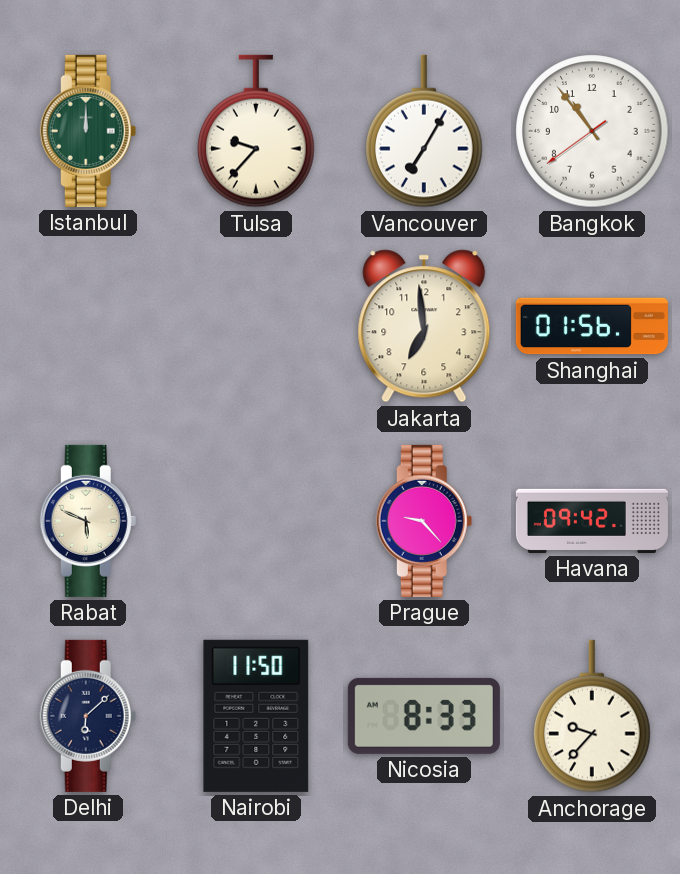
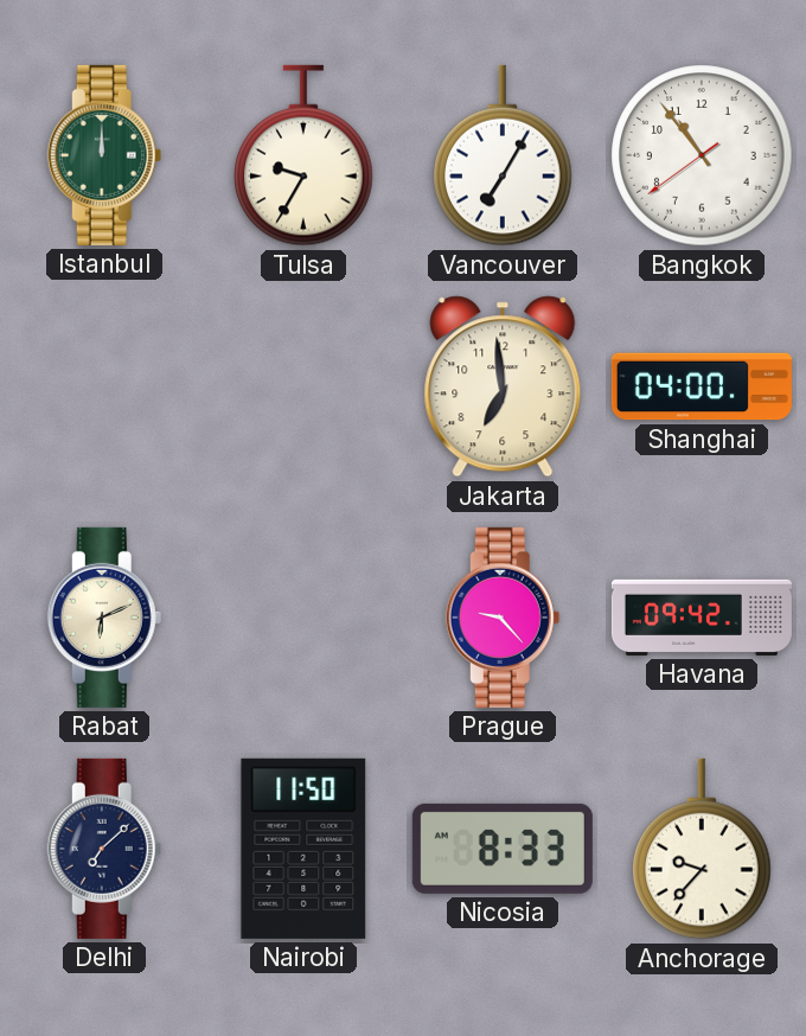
Tulsa: 9:37 -> 9:35
Shanghai: 01:56 -> 04:00
Rabat: 5:49 -> 6:11
Delhi: 6:08 -> 7:08
